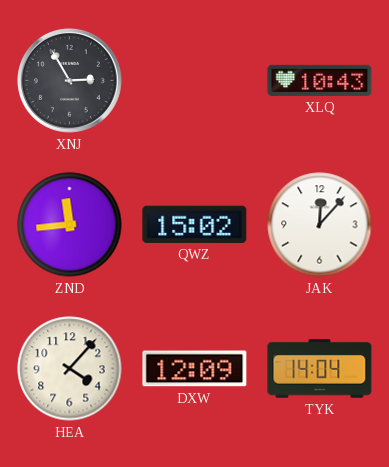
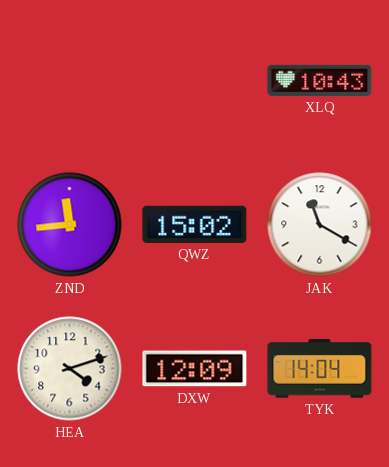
XNJ: 2:55 -> none
JAK: 12:07 -> 11:20
HEA: 4:07 -> 4:12
